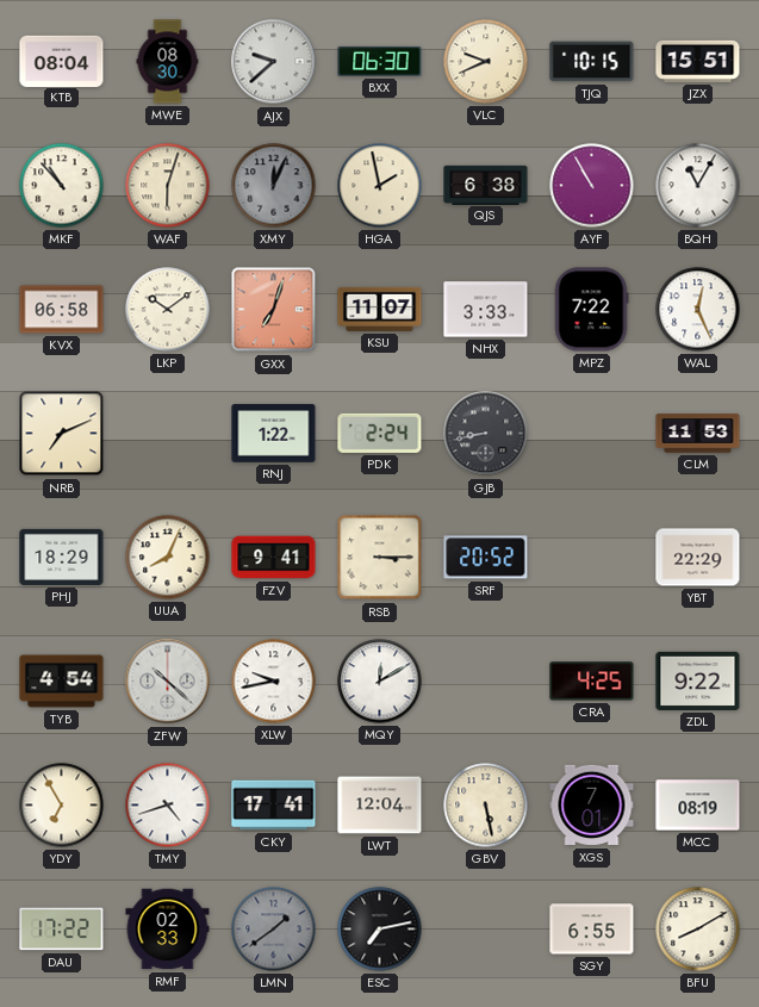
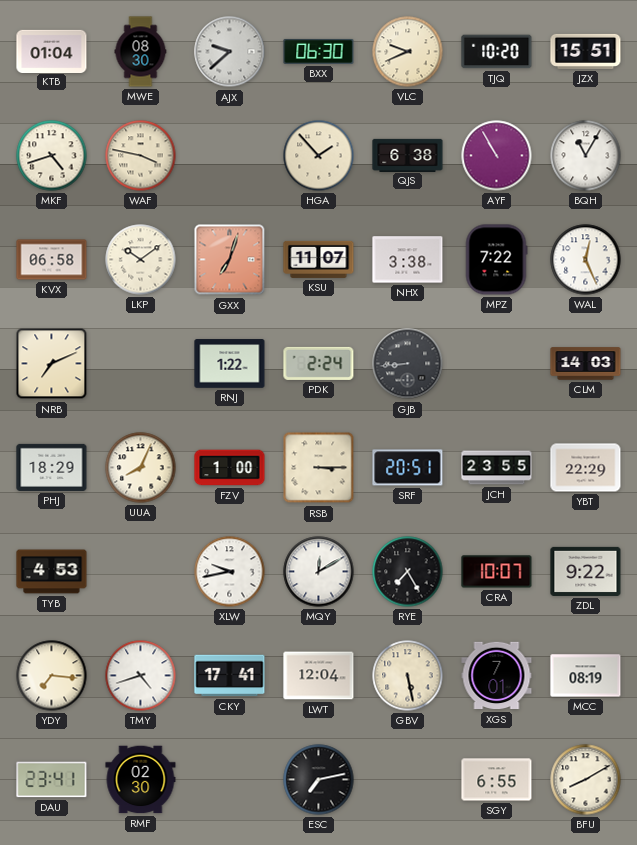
KTB: 08:04 -> 01:04
TJQ: 10:15 -> 10:20
MKF: 10:53 -> 4:42
WAF: 6:03 -> 3:47
XMY: 12:04 -> none
HGA: 1:58 -> 1:53
NHX: 3:33 -> 3:38
GJB: 8:43 -> 8:44
CLM: 11:53 -> 14:03
FZV: 9:41 -> 1:00
SRF: 20:52 -> 20:51
JCH: none -> 23:55
TYB: 4:54 -> 4:53
ZFW: 10:22 -> none
RYE: none -> 7:25
CRA: 4:25 -> 10:07
YDY: 6:55 -> 7:16
DAU: 17:22 -> 23:41
RMF: 02:33 -> 02:30
LMN: 1:39 -> none
